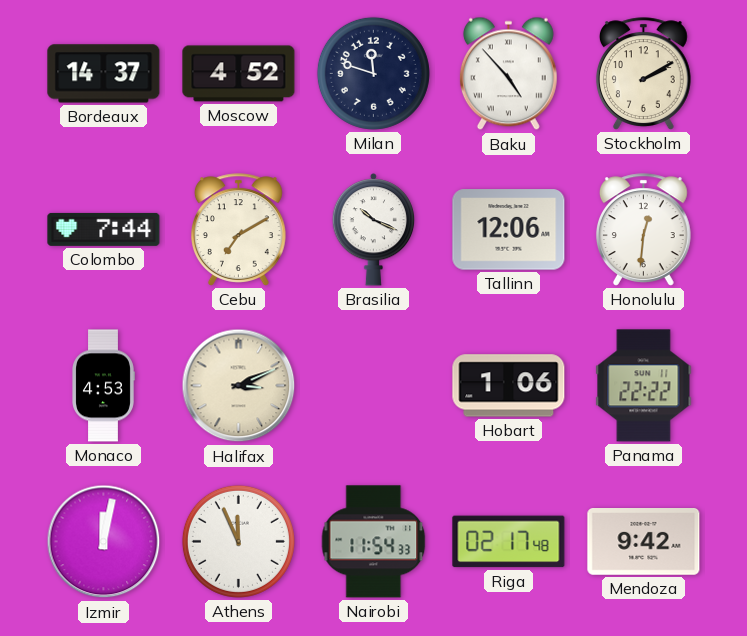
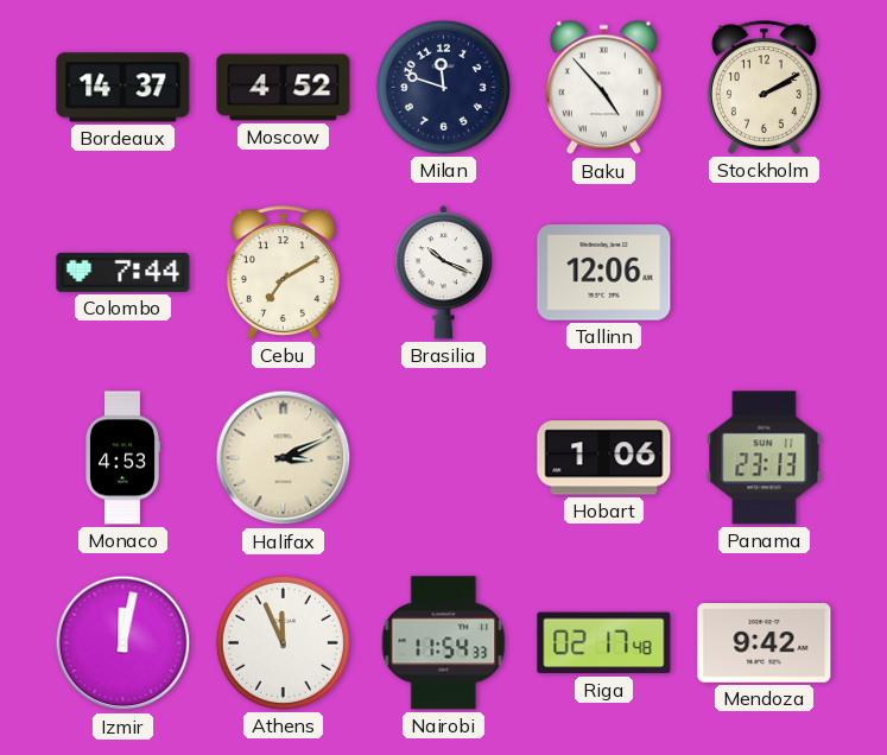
Honolulu: 12:31 -> none
Panama: 22:22 -> 23:13
